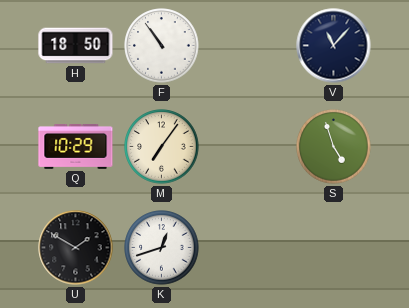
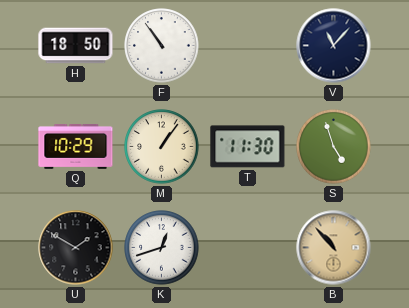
M: 7:06 -> 1:06
T: none -> 11:30
B: none -> 10:53
